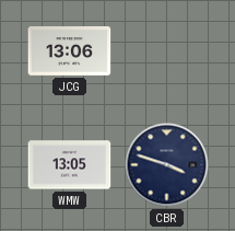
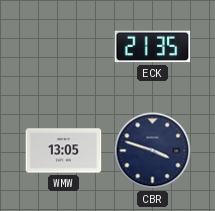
JCG: 13:06 -> none
ECK: none -> 21:35
